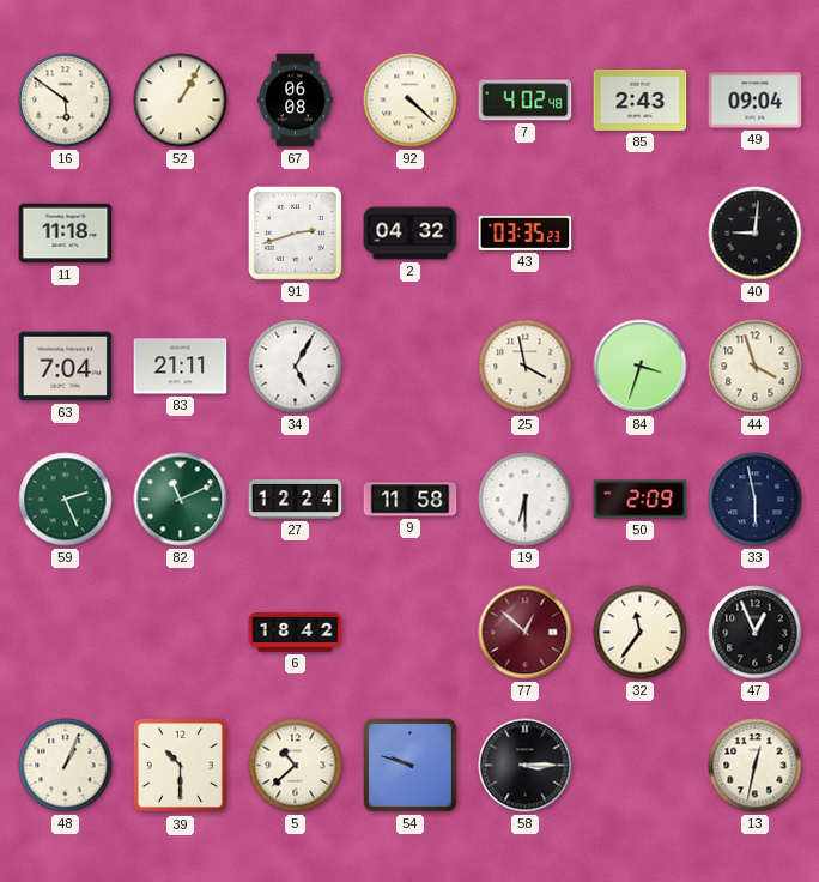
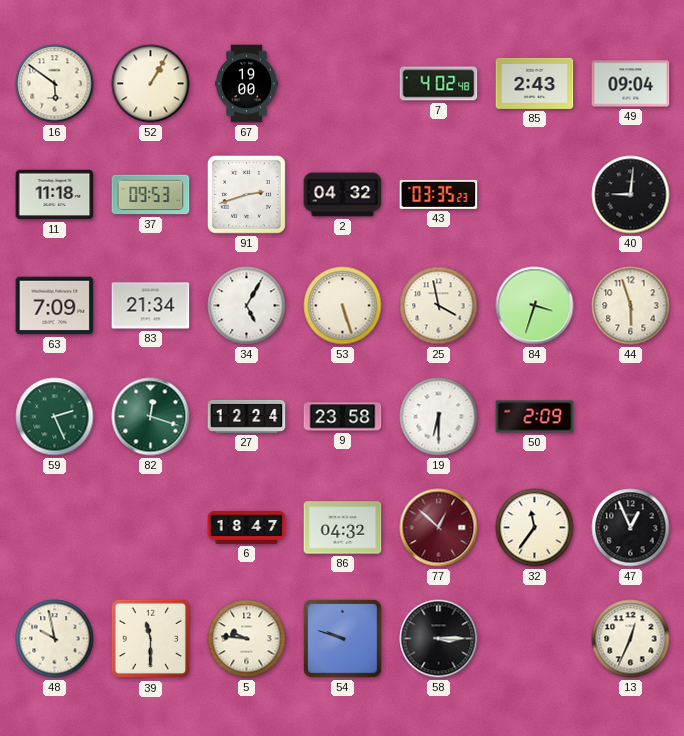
67: 06:08 -> 19:00
92: 4:22 -> none
37: none -> 09:53
63: 7:04 -> 7:09
83: 21:11 -> 21:34
53: none -> 5:27
44: 3:57 -> 5:57
82: 11:11 -> 12:18
9: 11:58 -> 23:58
33: 5:58 -> none
6: 18:42 -> 18:47
86: none -> 04:32
48: 1:04 -> 9:58
39: 10:30 -> 11:30
5: 10:38 -> 9:46
13: 12:32 -> 12:34
